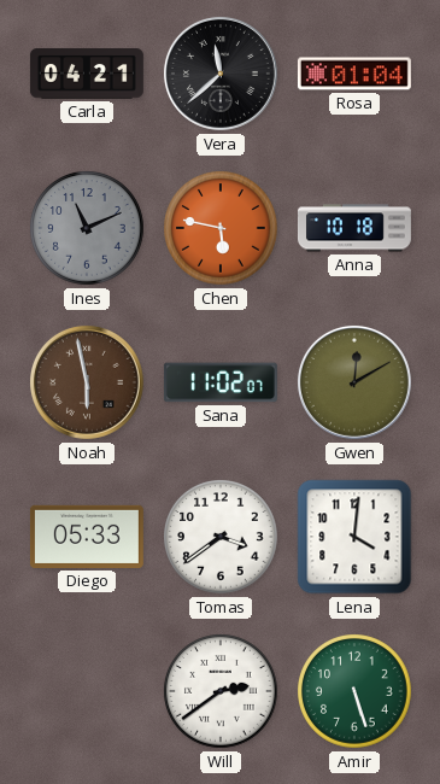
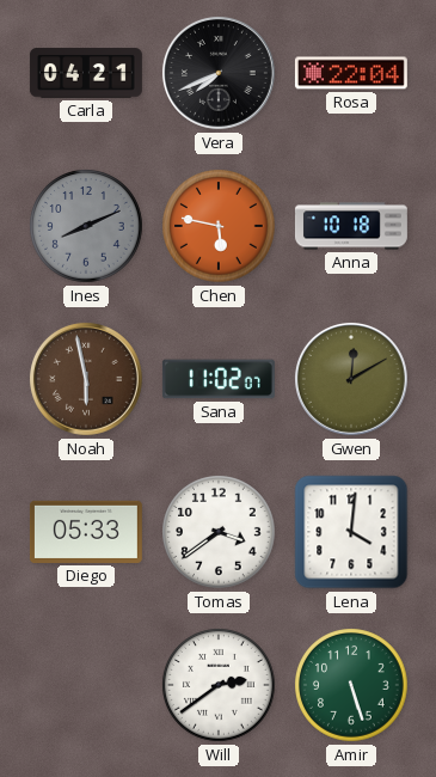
Vera: 11:38 -> 7:41
Rosa: 01:04 -> 22:04
Ines: 11:11 -> 8:11
